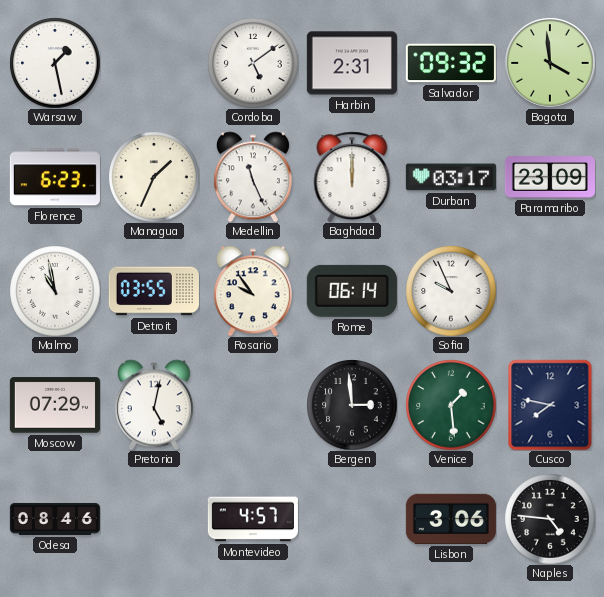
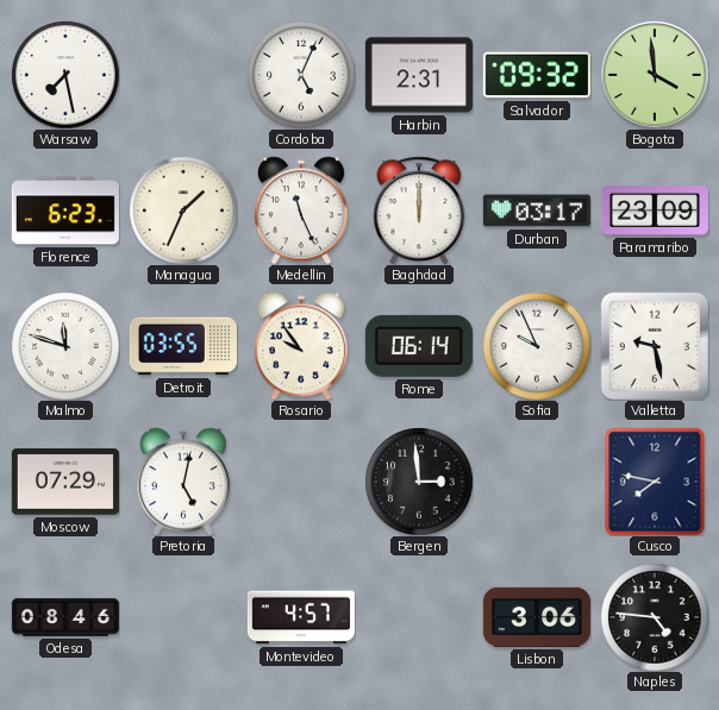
Warsaw: 1:28 -> 7:28
Cordoba: 5:09 -> 5:04
Malmo: 10:58 -> 11:48
Valletta: none -> 9:28
Venice: 1:29 -> none
